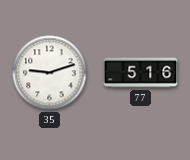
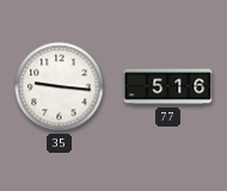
35: 9:12 -> 9:16
